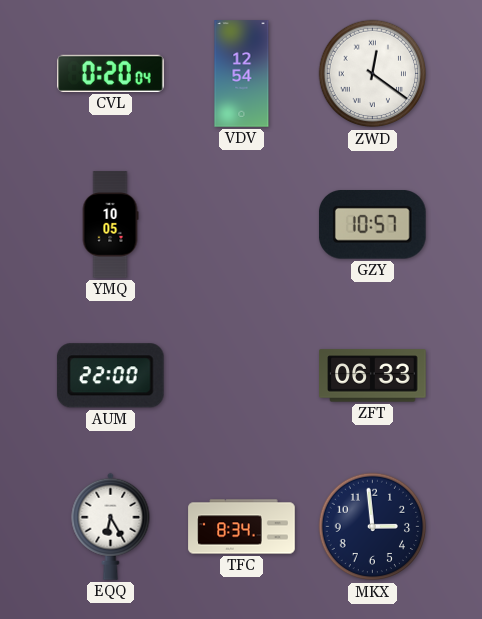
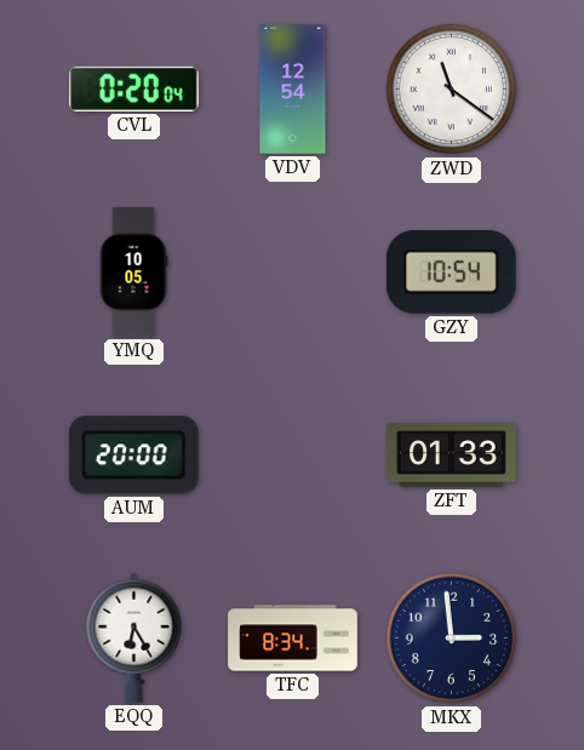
ZWD: 12:21 -> 11:21
GZY: 10:57 -> 10:54
AUM: 22:00 -> 20:00
ZFT: 06:33 -> 01:33
